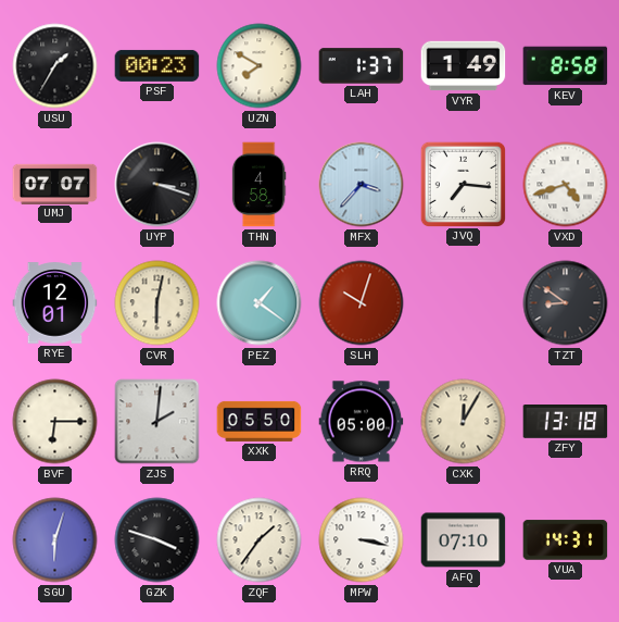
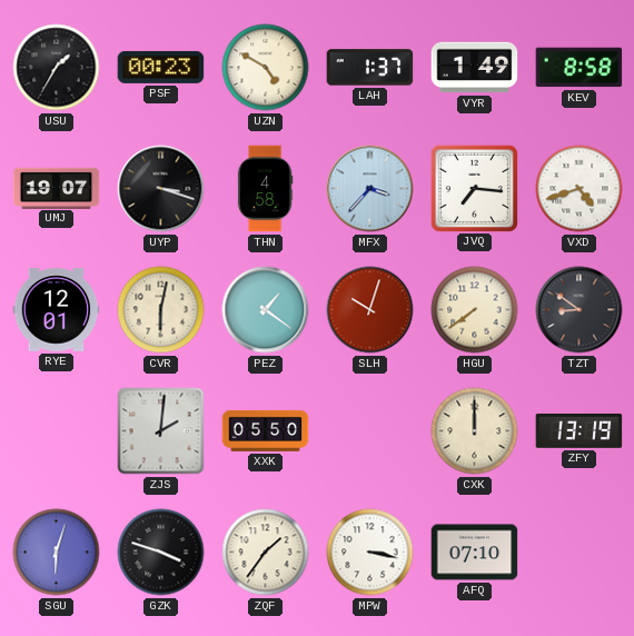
UZN: 7:50 -> 4:50
UMJ: 07:07 -> 19:07
HGU: none -> 7:39
BVF: 6:15 -> none
RRQ: 05:00 -> none
CXK: 12:05 -> 12:00
ZFY: 13:18 -> 13:19
VUA: 14:31 -> none
